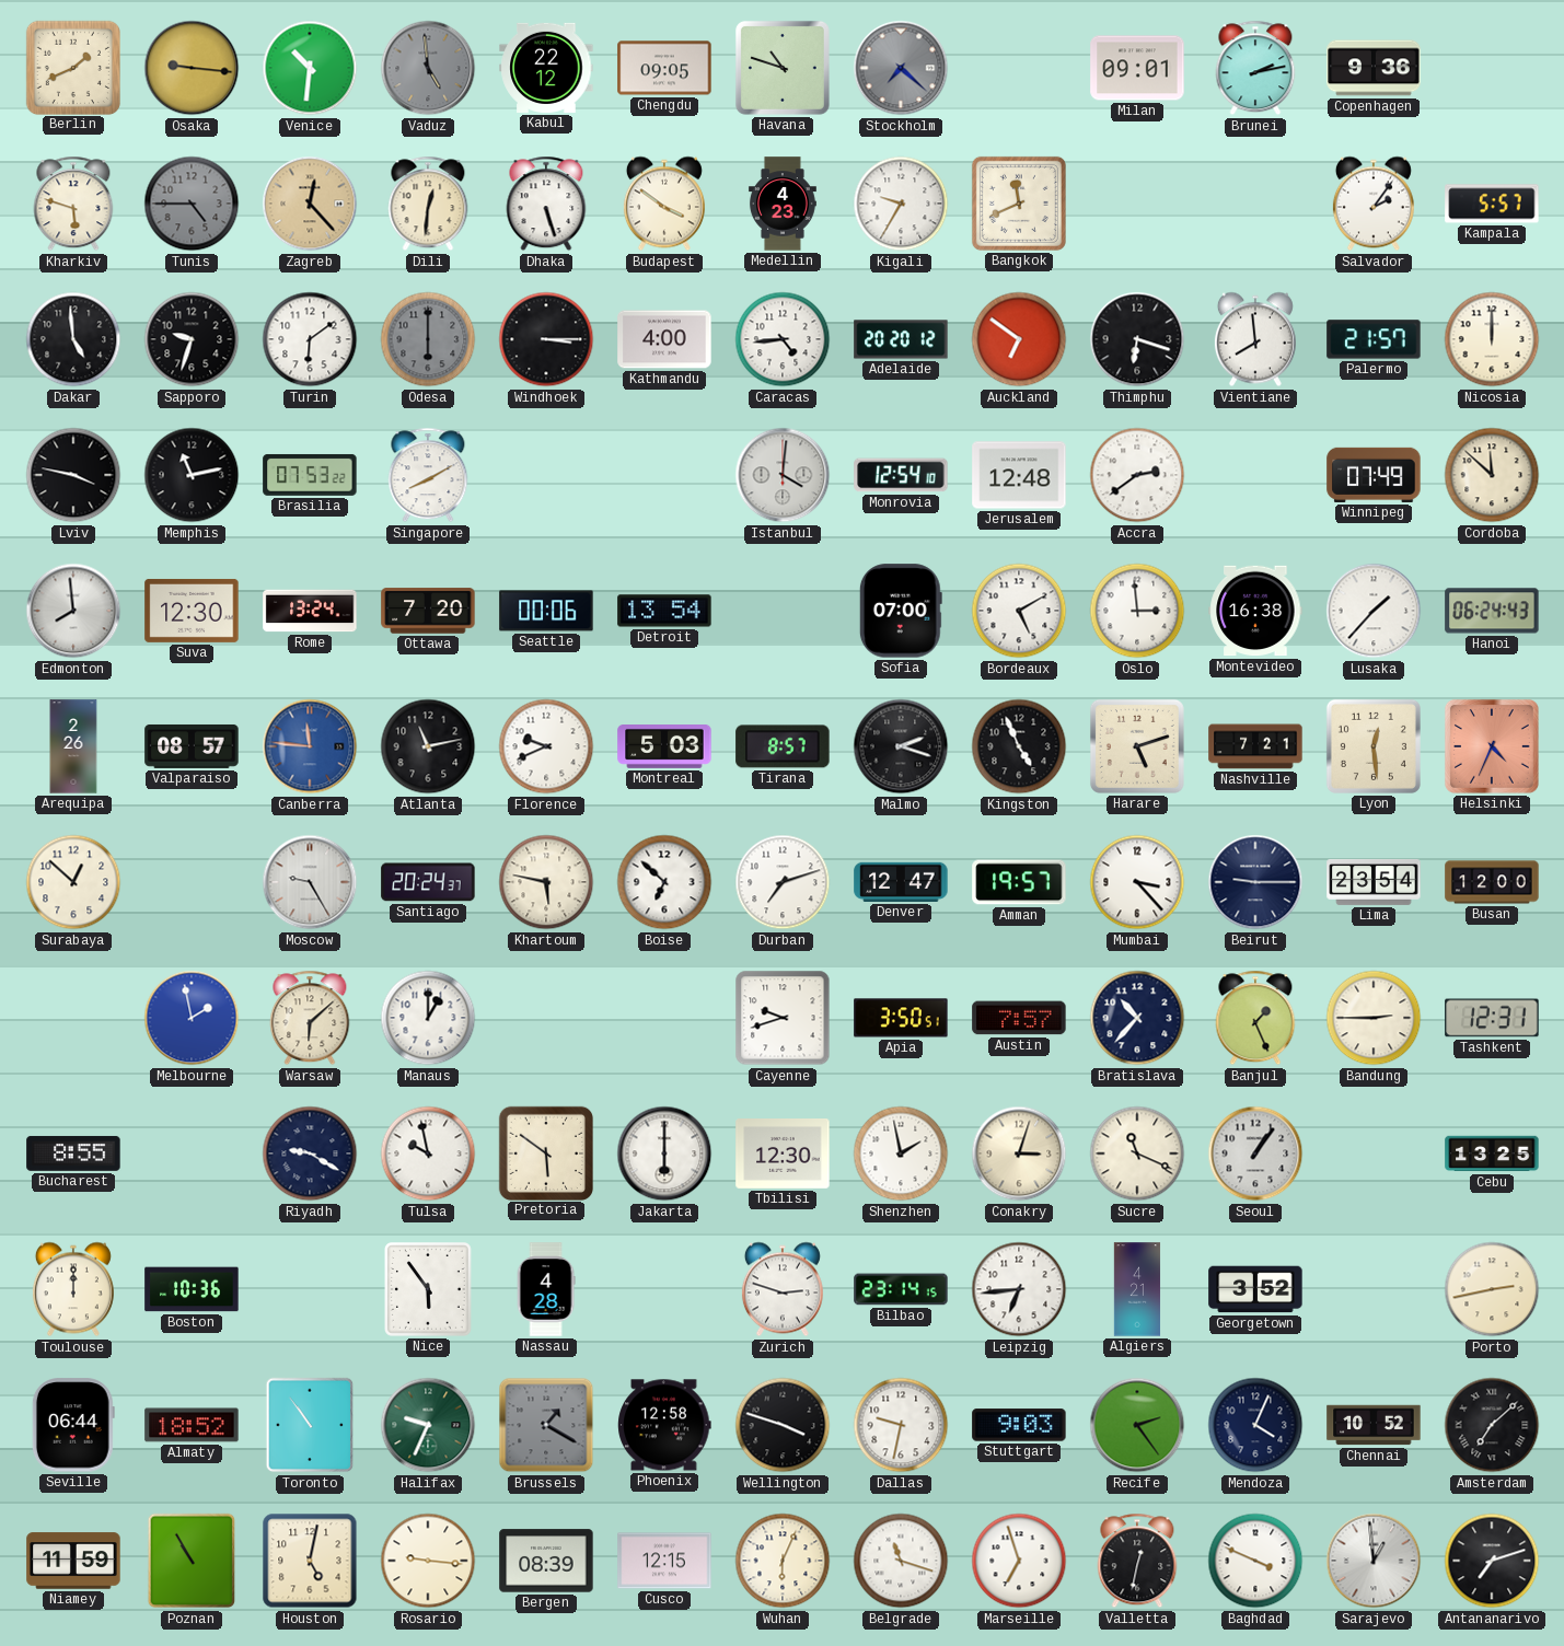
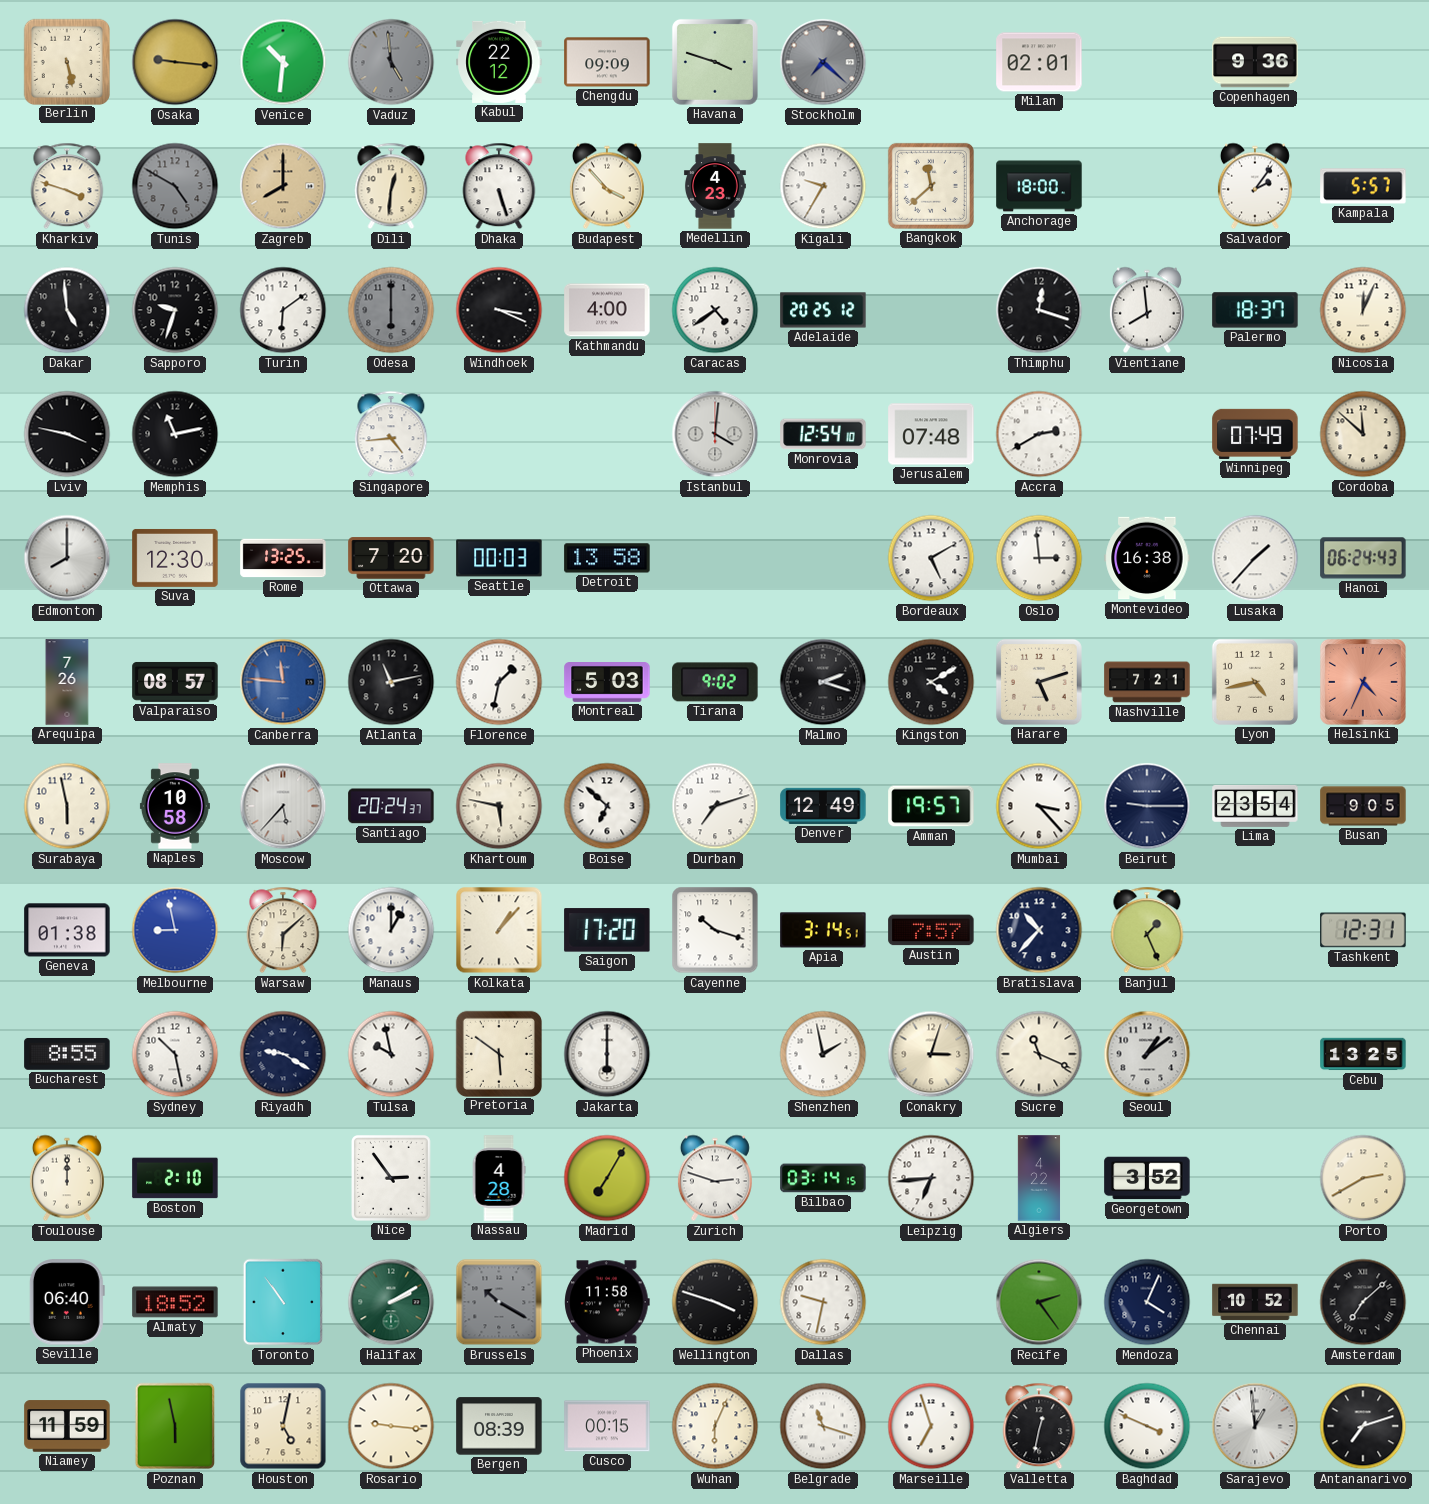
Berlin: 1:41 -> 5:28
Chengdu: 09:05 -> 09:09
Havana: 10:48 -> 3:48
Milan: 09:01 -> 02:01
Brunei: 2:13 -> none
Kharkiv: 5:48 -> 3:48
Tunis: 4:45 -> 4:50
Zagreb: 12:23 -> 8:00
Budapest: 3:51 -> 3:53
Bangkok: 11:41 -> 11:38
Anchorage: none -> 18:00
Windhoek: 3:15 -> 3:19
Caracas: 4:44 -> 4:39
Adelaide: 20:20 -> 20:25
Auckland: 6:51 -> none
Thimphu: 6:18 -> 12:18
Palermo: 21:57 -> 18:37
Nicosia: 12:00 -> 12:04
Brasilia: 07:53 -> none
Singapore: 8:10 -> 4:44
Jerusalem: 12:48 -> 07:48
Accra: 2:39 -> 2:40
Edmonton: 7:59 -> 8:00
Rome: 13:24 -> 13:25
Seattle: 00:06 -> 00:03
Detroit: 13:54 -> 13:58
Sofia: 07:00 -> none
Arequipa: 2:26 -> 7:26
Florence: 9:41 -> 1:32
Tirana: 8:57 -> 9:02
Kingston: 4:56 -> 4:10
Lyon: 12:29 -> 4:43
Surabaya: 12:52 -> 5:58
Naples: none -> 10:58
Moscow: 9:25 -> 5:37
Denver: 12:47 -> 12:49
Busan: 12:00 -> 9:05
Geneva: none -> 01:38
Melbourne: 1:58 -> 8:58
Kolkata: none -> 1:07
Saigon: none -> 17:20
Cayenne: 9:42 -> 10:18
Apia: 3:50 -> 3:14
Bandung: 2:45 -> none
Sydney: none -> 10:28
Tbilisi: 12:30 -> none
Seoul: 1:06 -> 1:09
Boston: 10:36 -> 2:10
Nice: 5:54 -> 2:54
Madrid: none -> 7:05
Bilbao: 23:14 -> 03:14
Algiers: 4:21 -> 4:22
Porto: 2:43 -> 2:40
Seville: 06:44 -> 06:40
Halifax: 9:34 -> 2:10
Brussels: 1:20 -> 10:20
Phoenix: 12:58 -> 11:58
Stuttgart: 9:03 -> none
Poznan: 10:55 -> 5:58
Cusco: 12:15 -> 00:15
